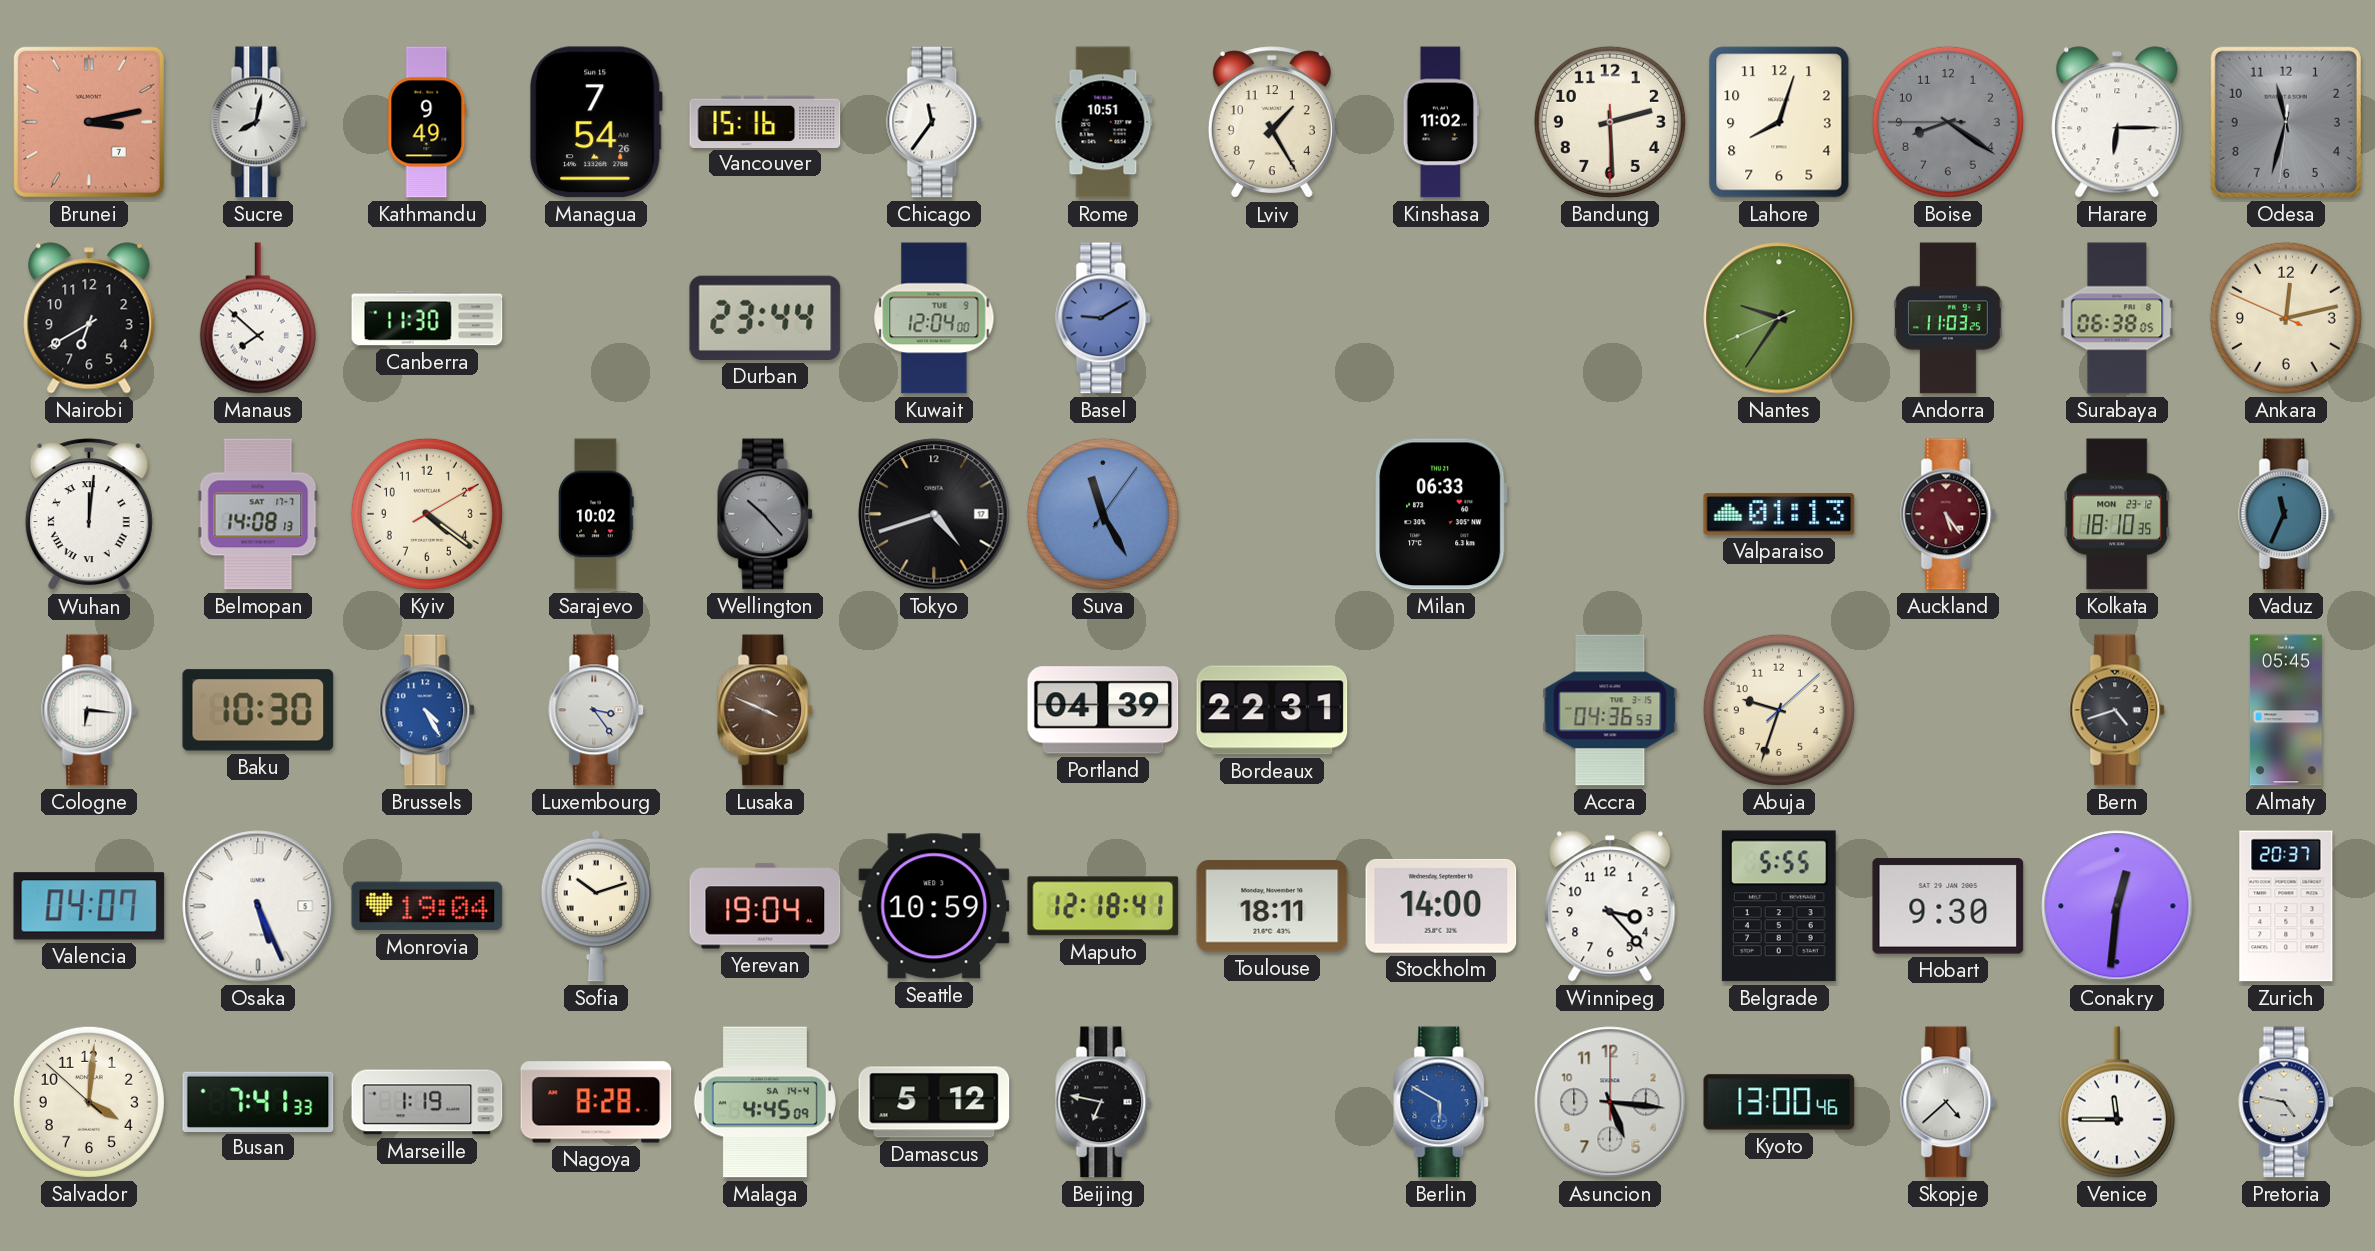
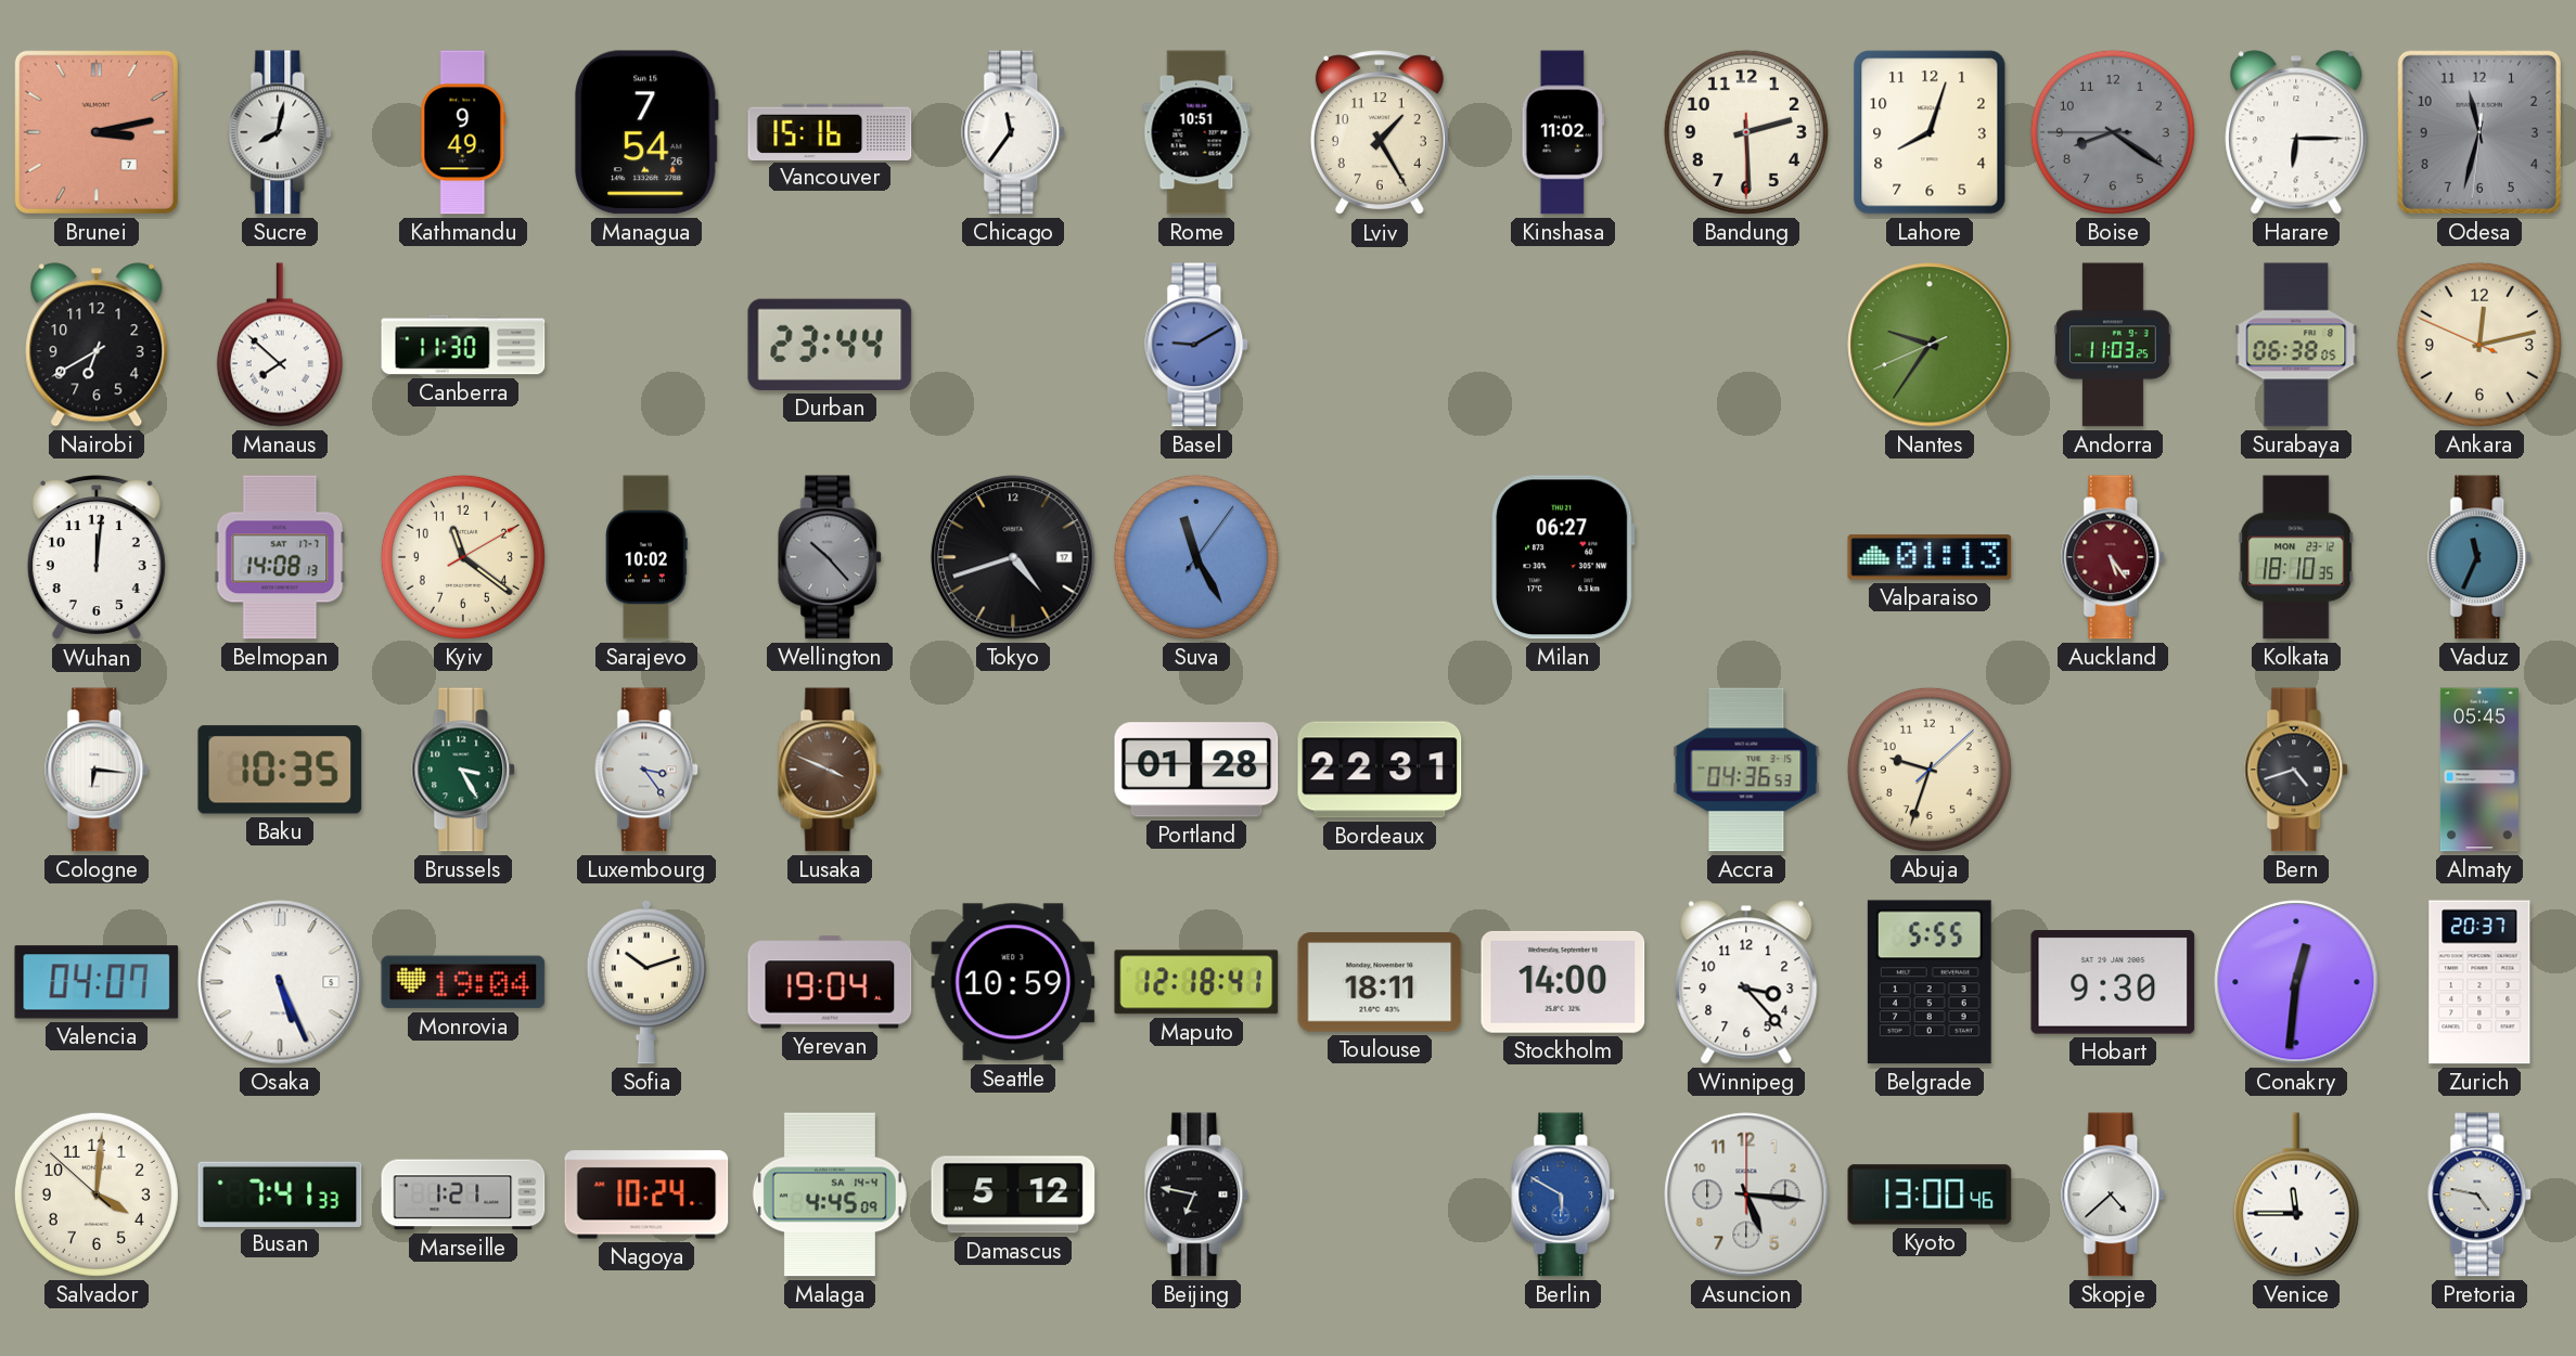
Kuwait: 12:04 -> none
Wuhan numerals: Roman -> Arabic
Kyiv: 4:21 -> 11:21
Milan: 06:33 -> 06:27
Baku: 10:30 -> 10:35
Brussels: 4:25 -> 3:25
Brussels dial: blue -> green
Portland: 04:39 -> 01:28
Marseille: 1:19 -> 1:21
Nagoya: 8:28 -> 10:24
